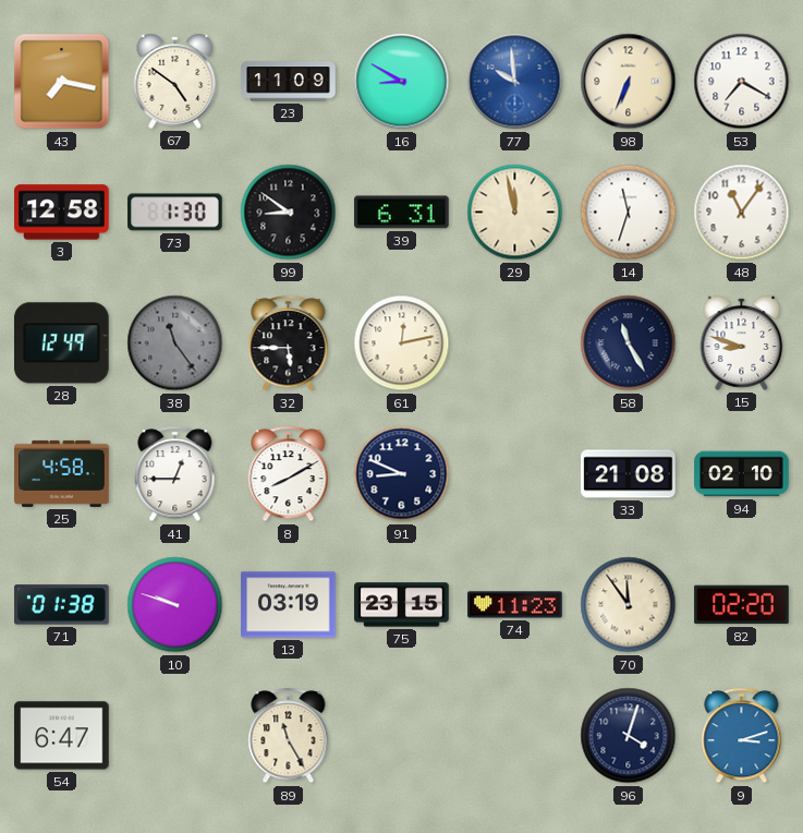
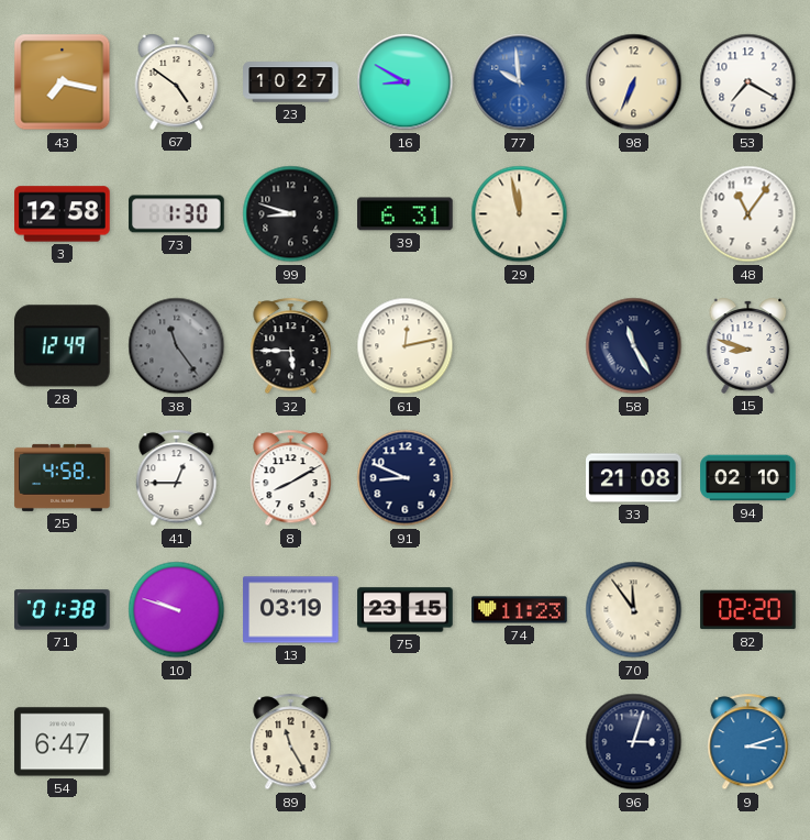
23: 11:09 -> 10:27
99: 8:51 -> 8:48
14: 11:33 -> none
96: 4:03 -> 3:03
